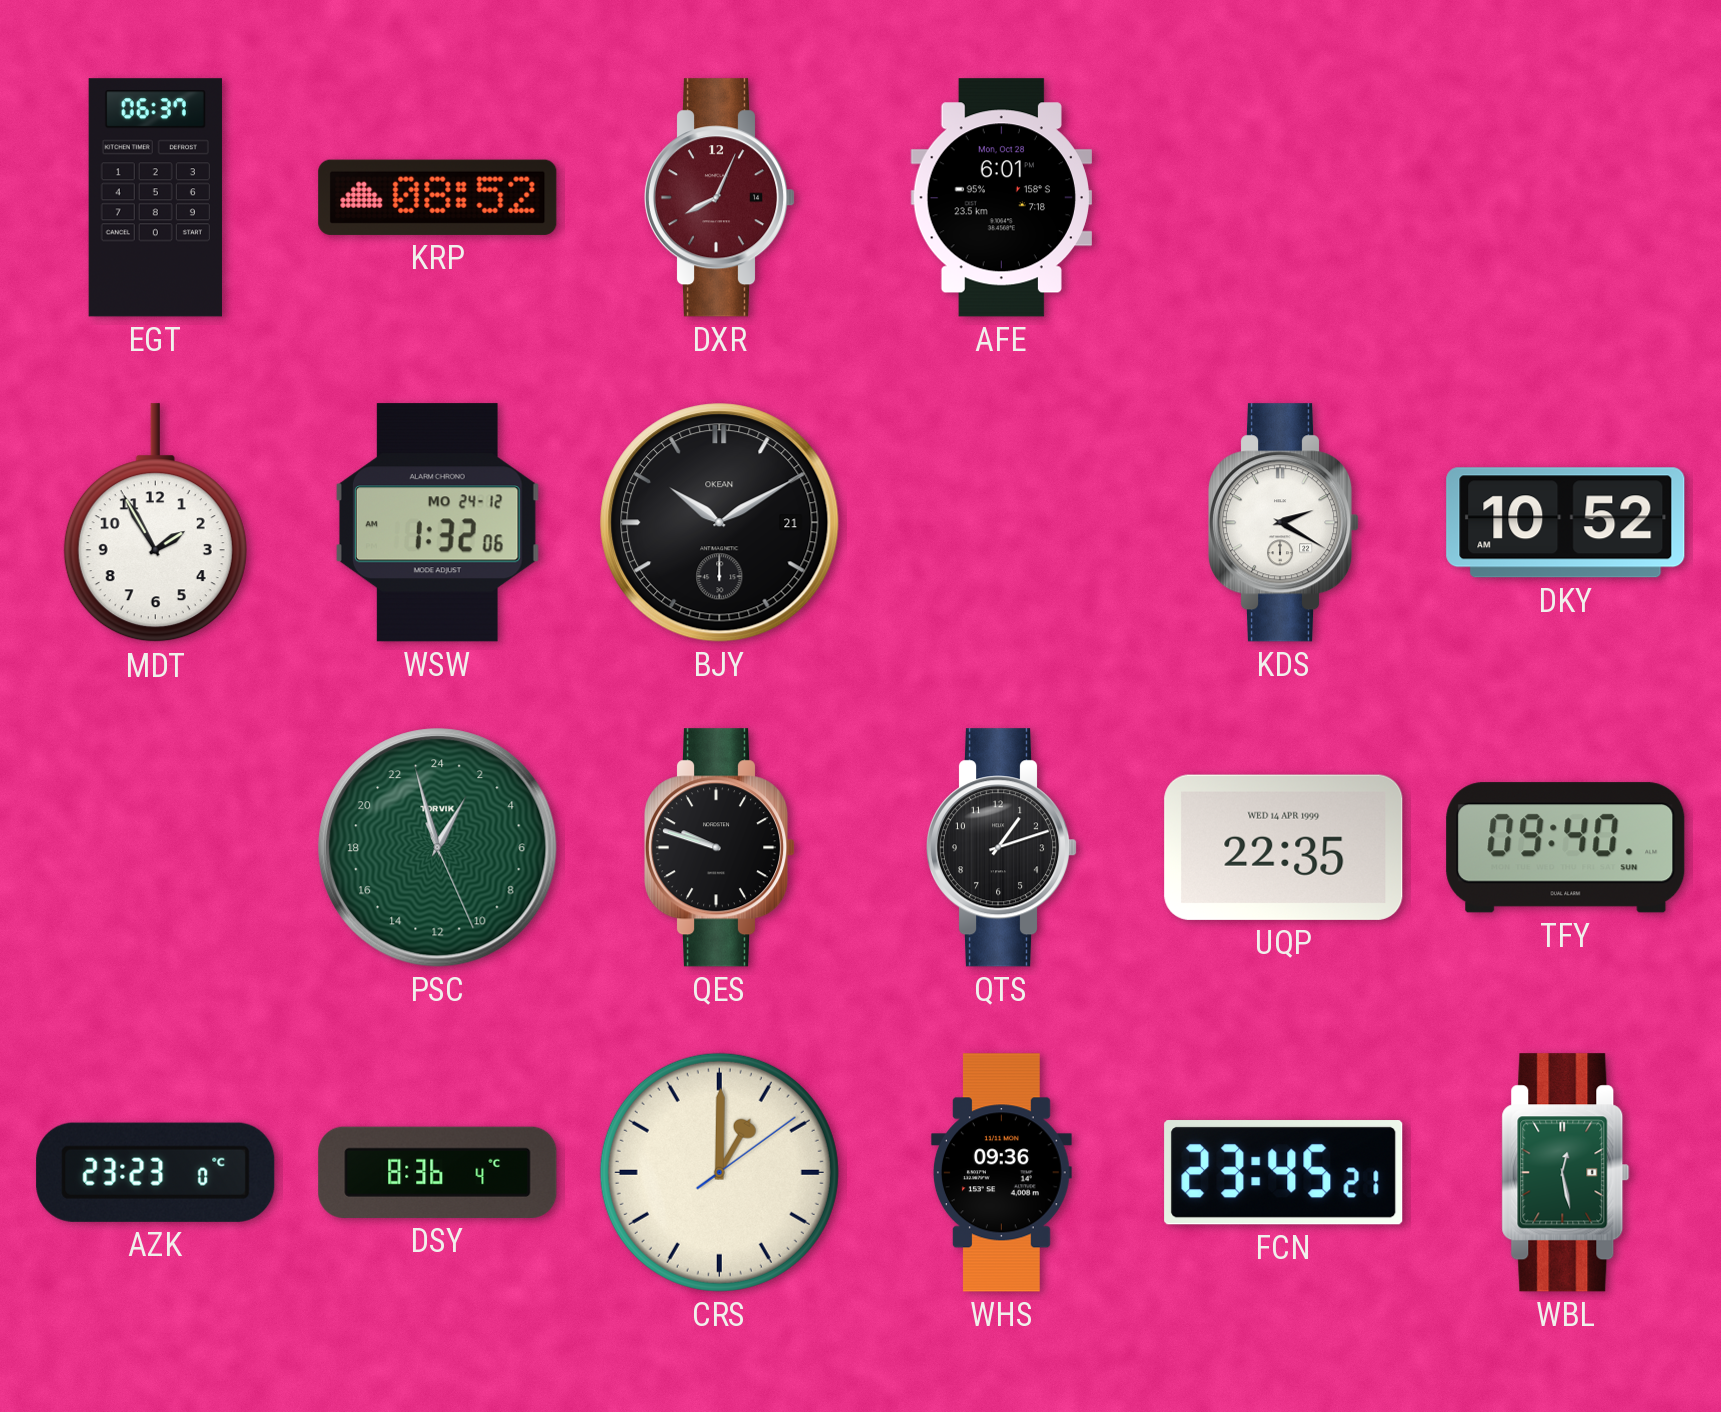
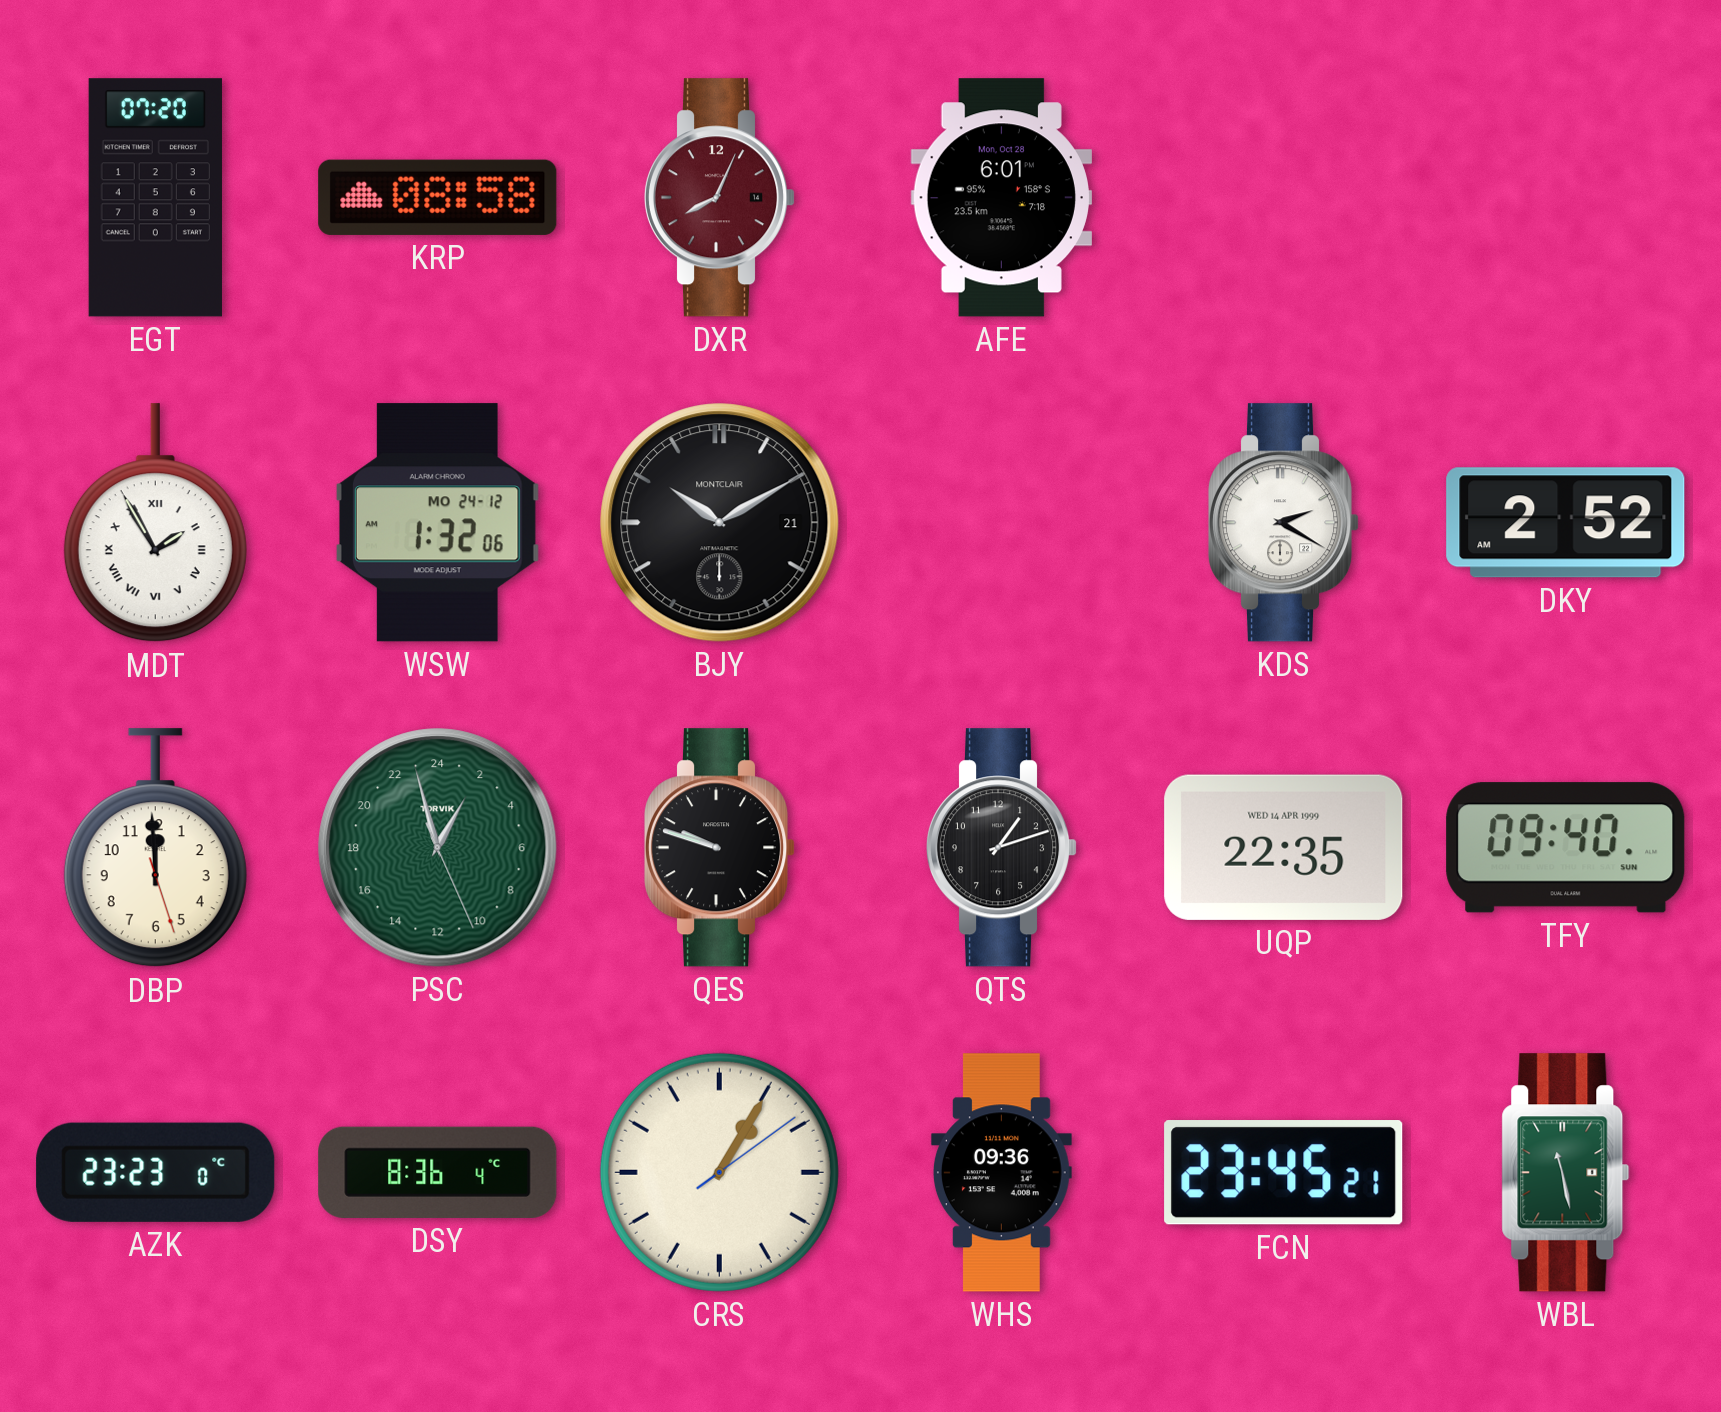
EGT: 06:37 -> 07:20
KRP: 08:52 -> 08:58
MDT numerals: Arabic -> Roman
BJY brand: OKEAN -> MONTCLAIR
DKY: 10:52 -> 2:52
DBP: none -> 11:59
CRS: 1:00 -> 1:05
WBL: 12:28 -> 11:28
